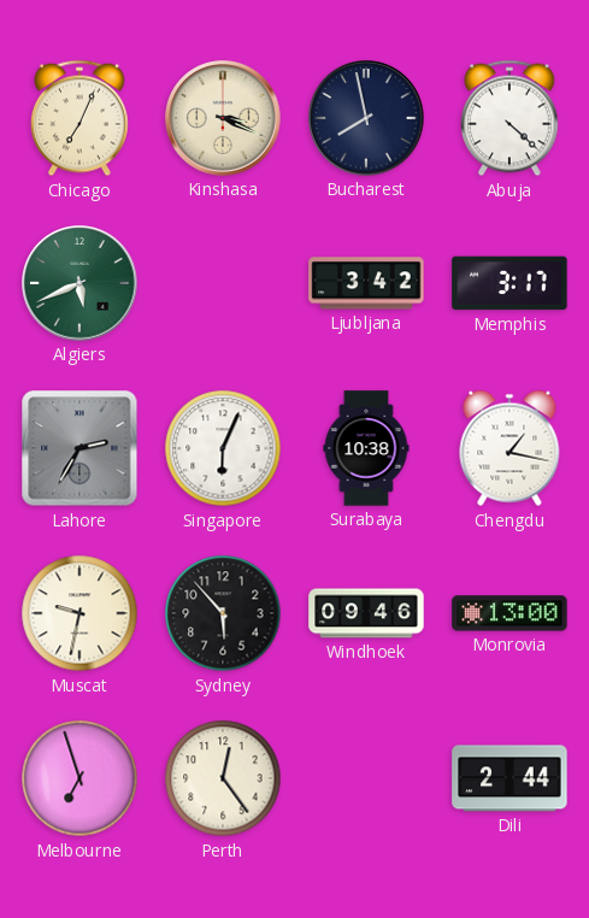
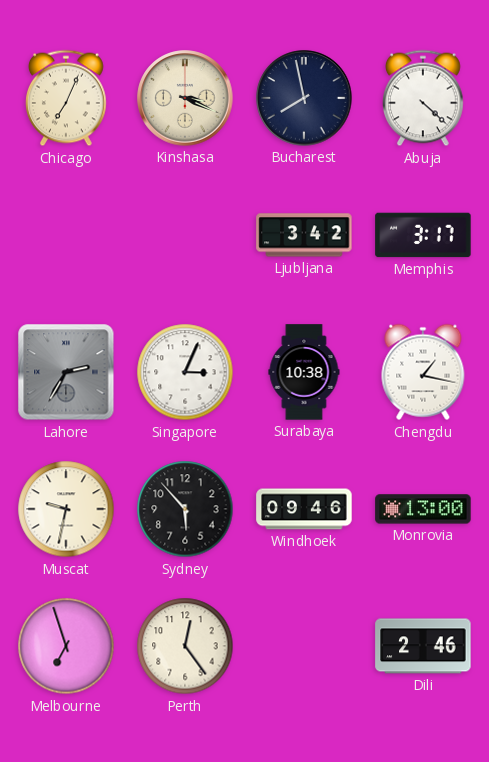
Algiers: 5:41 -> none
Singapore: 6:04 -> 3:04
Dili: 2:44 -> 2:46
